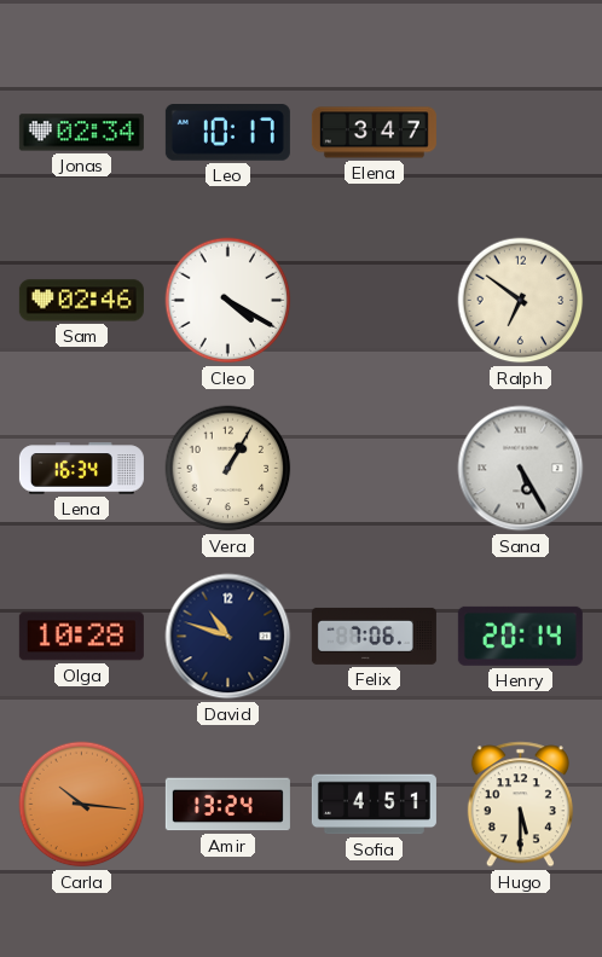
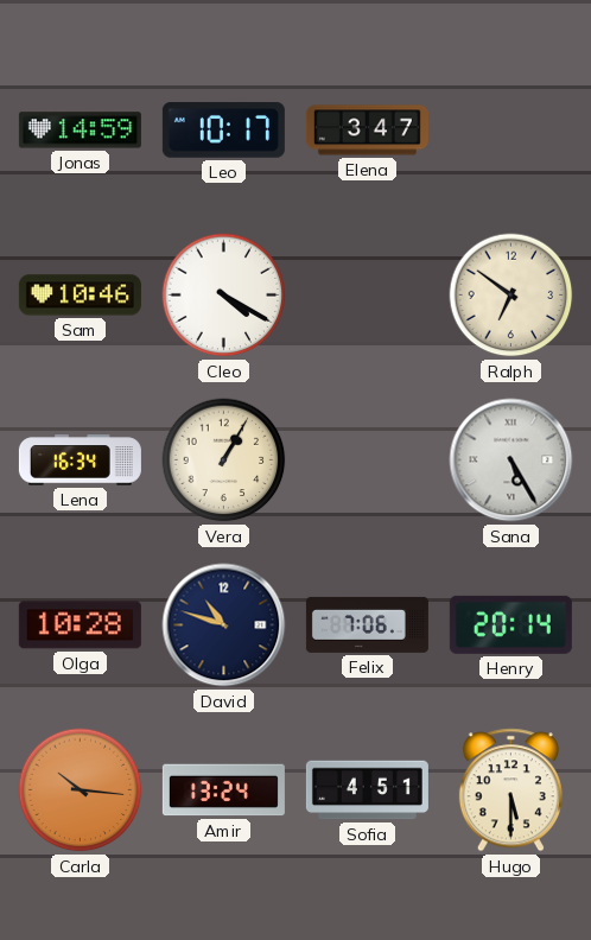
Jonas: 02:34 -> 14:59
Sam: 02:46 -> 10:46
